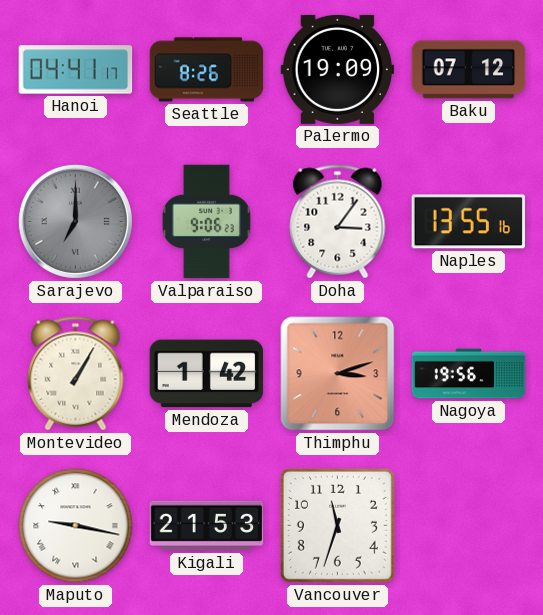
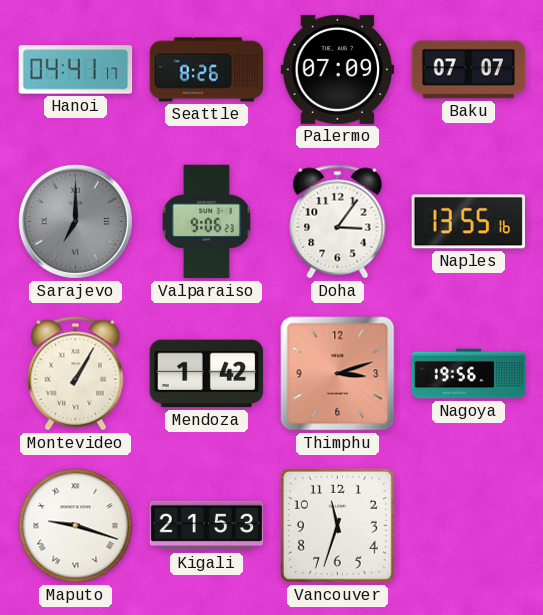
Palermo: 19:09 -> 07:09
Baku: 07:12 -> 07:07
Maputo: 9:17 -> 9:18
